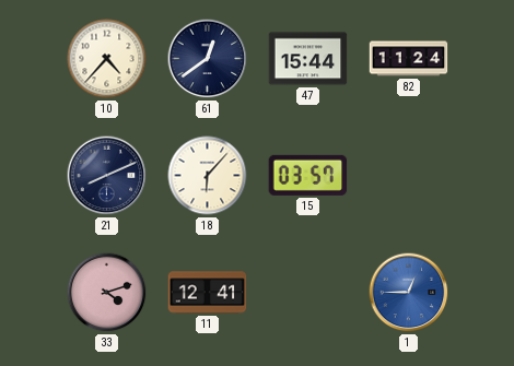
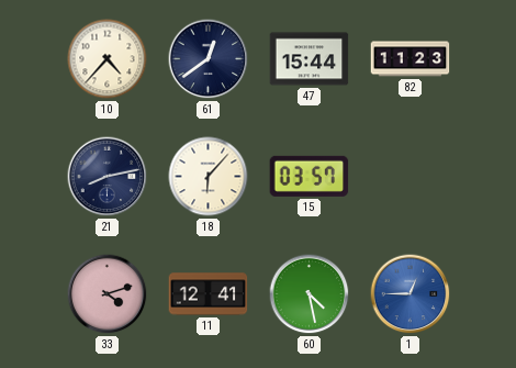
82: 11:24 -> 11:23
21: 8:11 -> 8:13
60: none -> 4:28
